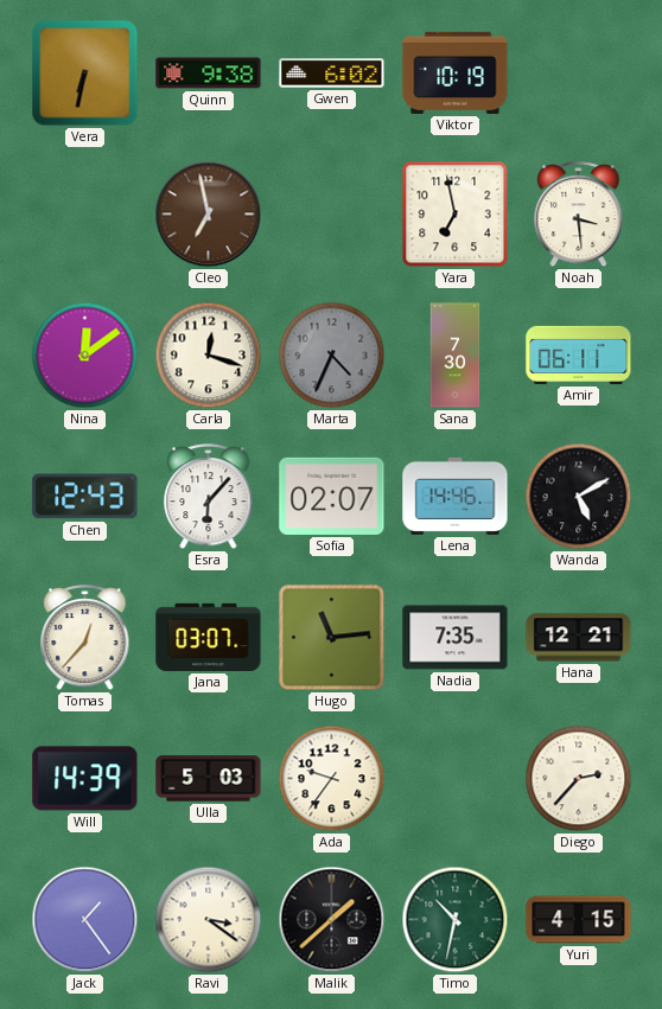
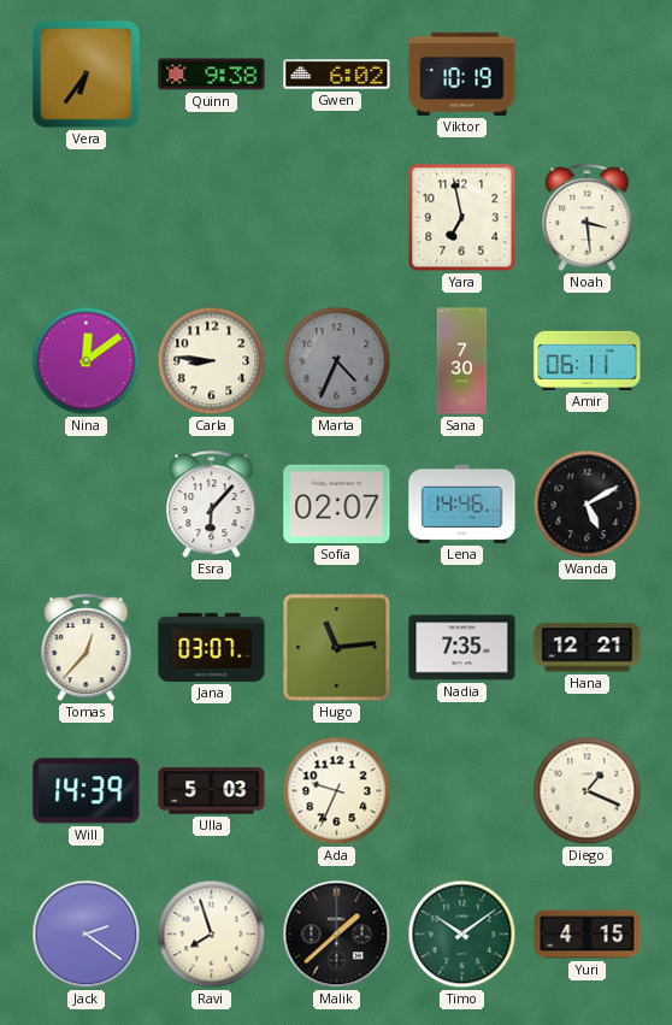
Vera: 6:32 -> 6:36
Cleo: 6:58 -> none
Carla: 12:18 -> 8:46
Chen: 12:43 -> none
Ada: 9:36 -> 9:34
Diego: 2:37 -> 1:19
Jack: 1:24 -> 2:21
Ravi: 3:21 -> 7:57
Timo: 10:32 -> 10:09
